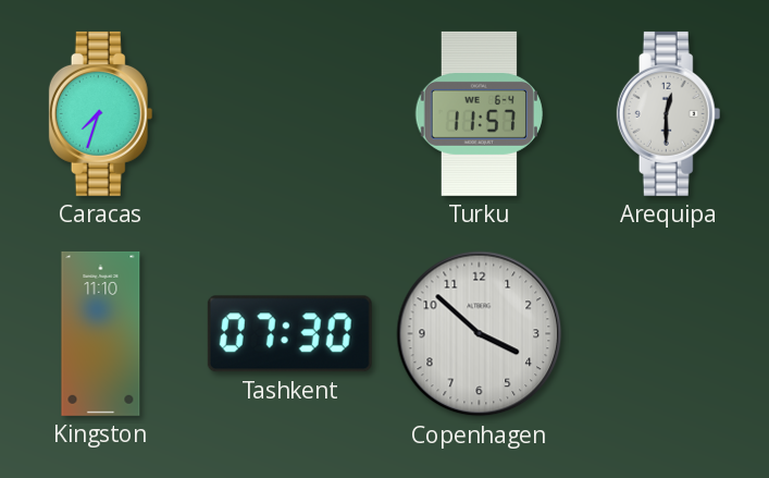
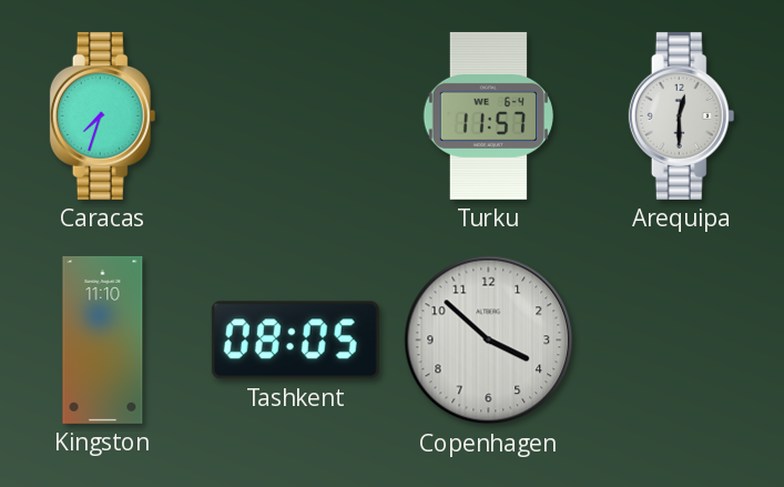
Tashkent: 07:30 -> 08:05
